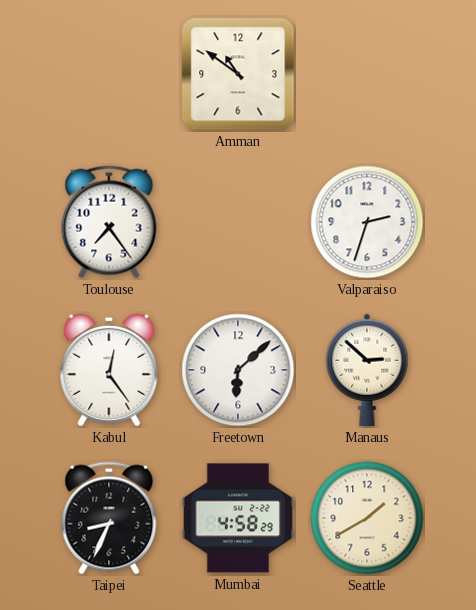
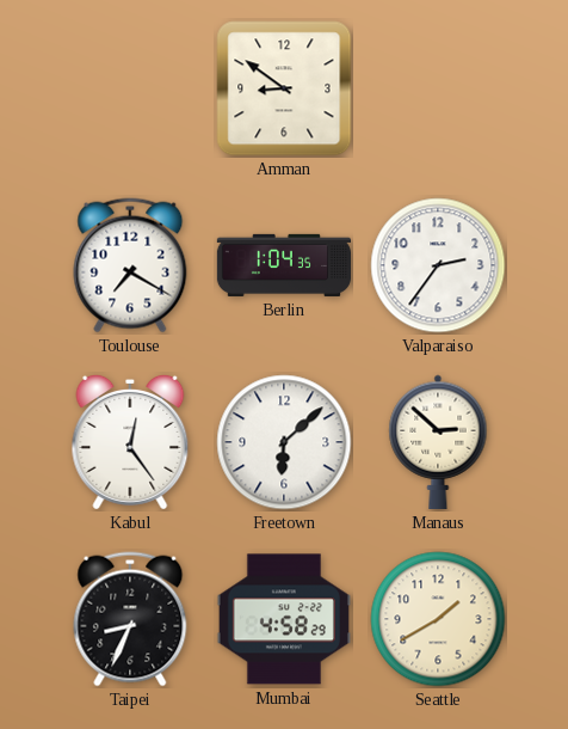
Amman: 10:51 -> 8:51
Toulouse: 7:24 -> 7:20
Berlin: none -> 1:04
Valparaiso: 2:33 -> 2:36
